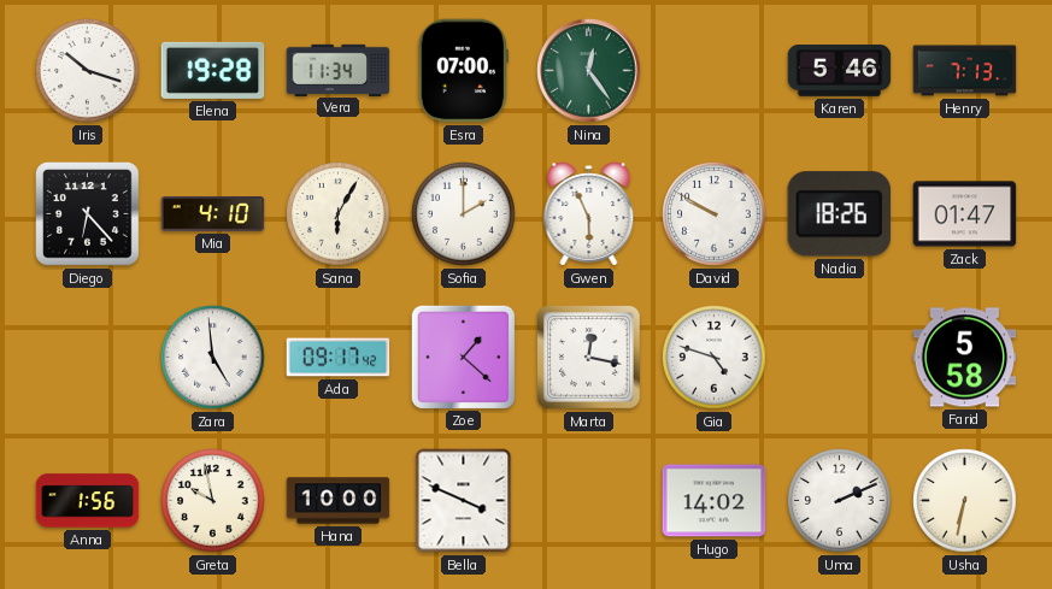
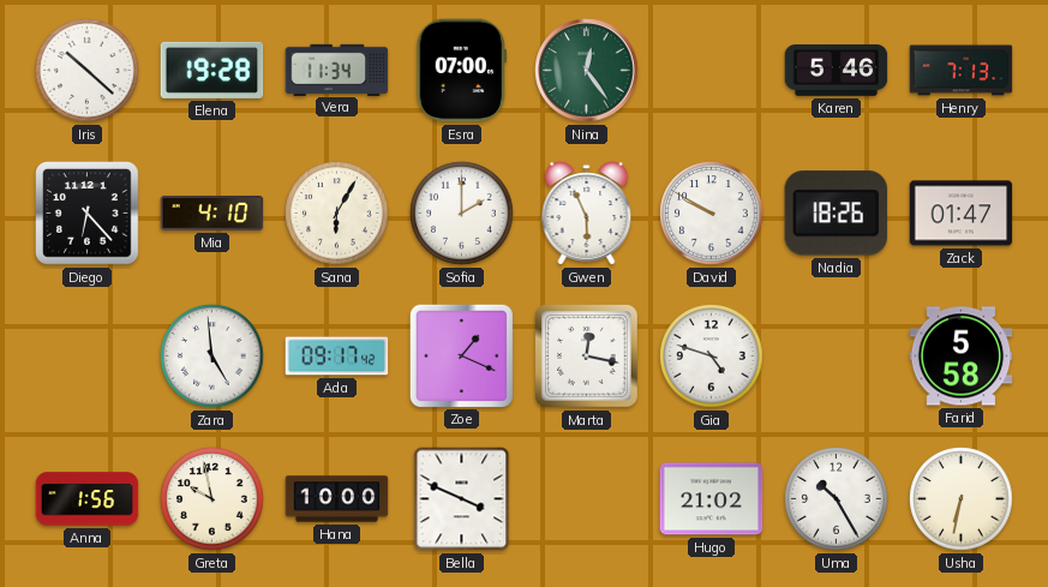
Iris: 10:18 -> 10:22
Zoe: 1:22 -> 1:19
Hugo: 14:02 -> 21:02
Uma: 2:11 -> 10:25
